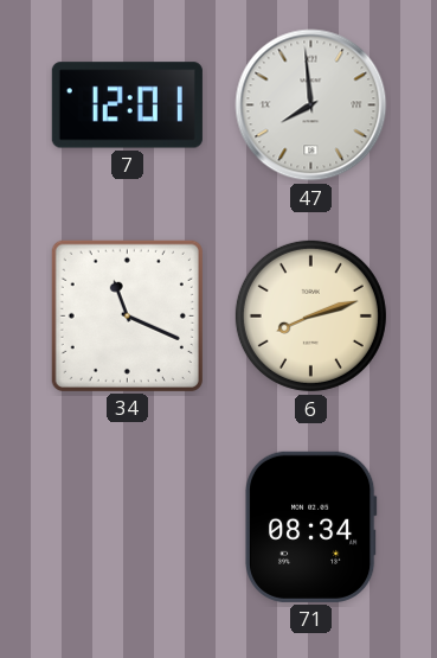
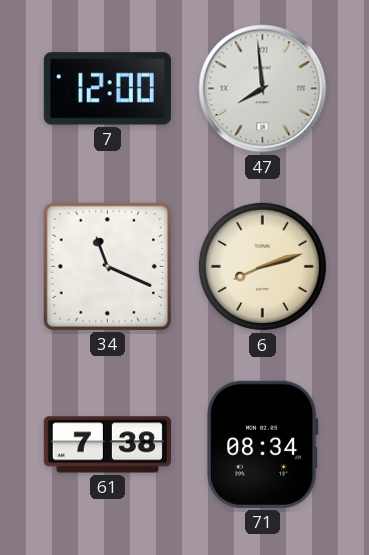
7: 12:01 -> 12:00
61: none -> 7:38
